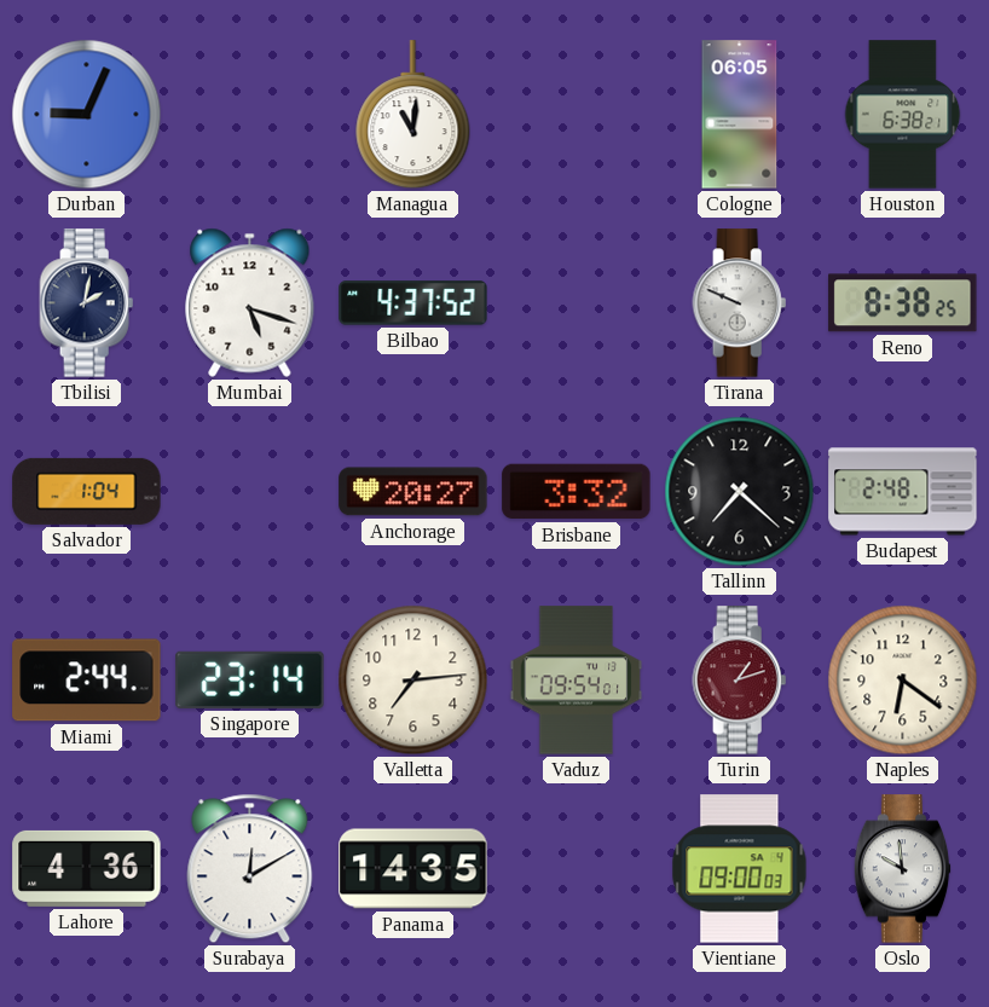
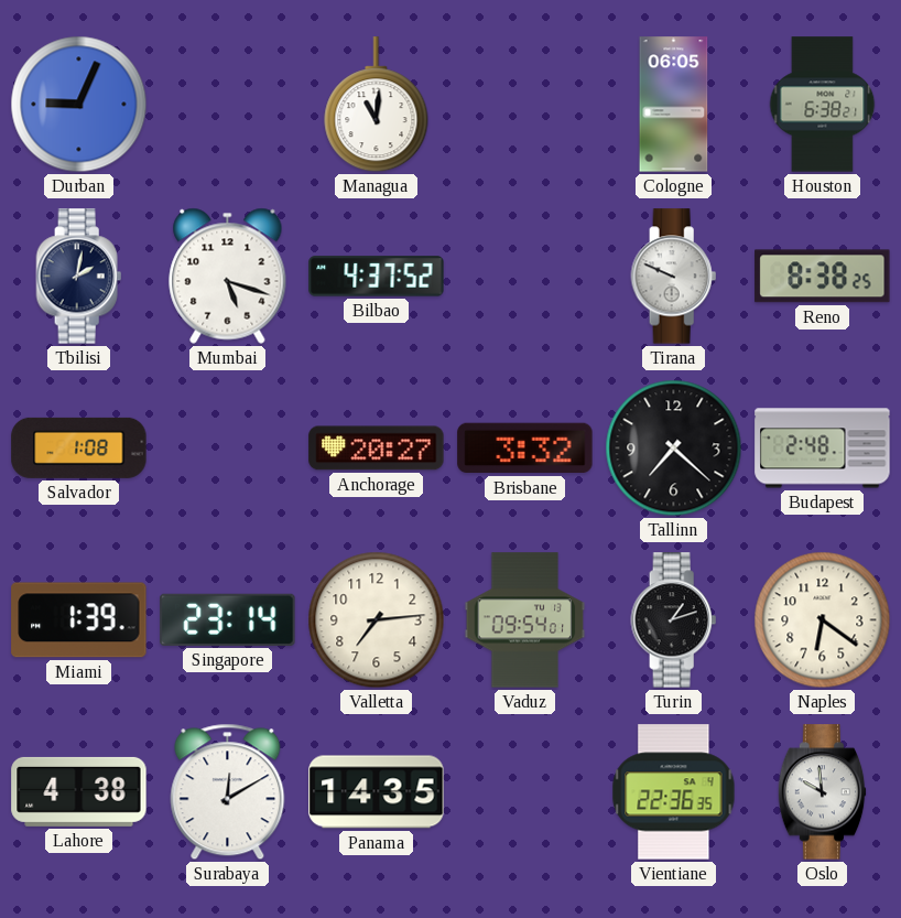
Salvador: 1:04 -> 1:08
Miami: 2:44 -> 1:39
Turin dial: burgundy -> black
Lahore: 4:36 -> 4:38
Vientiane: 09:00 -> 22:36
